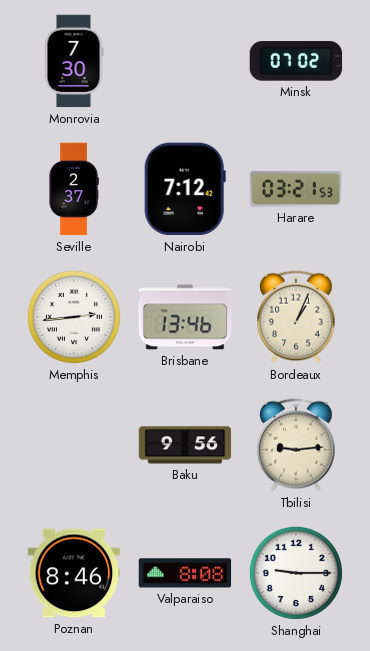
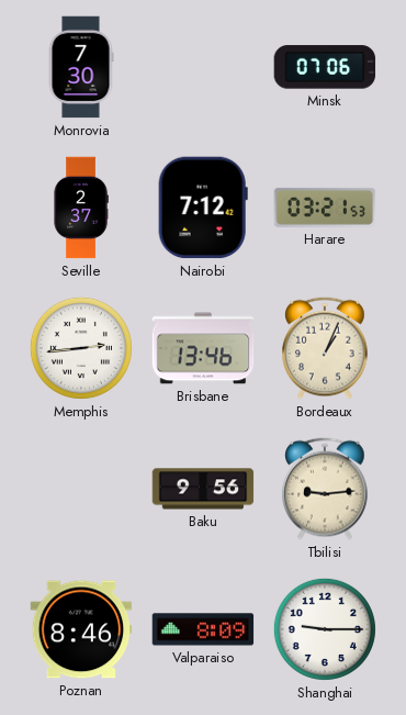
Minsk: 07:02 -> 07:06
Valparaiso: 8:08 -> 8:09
